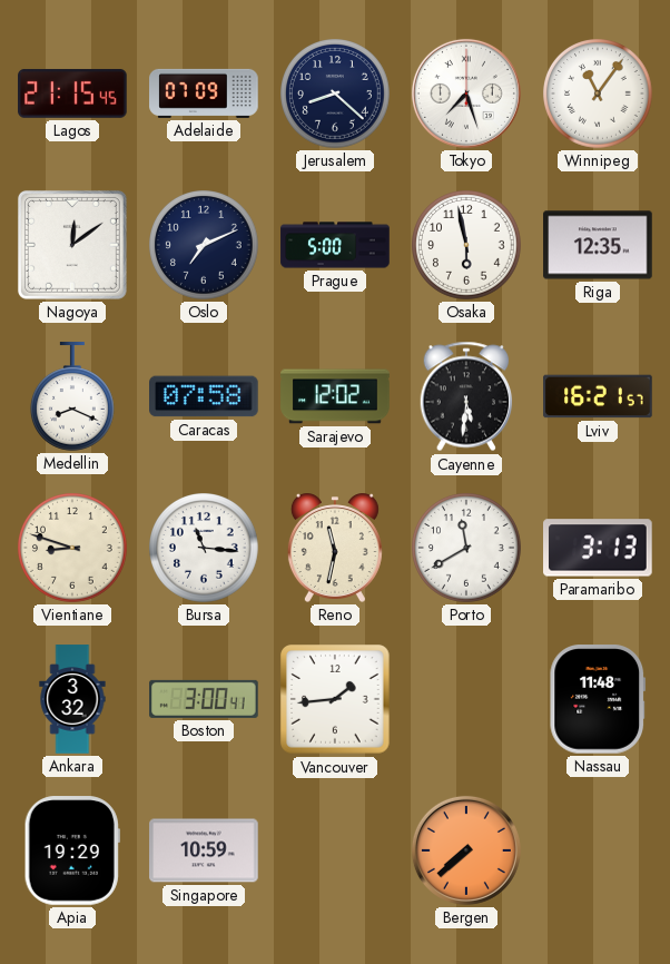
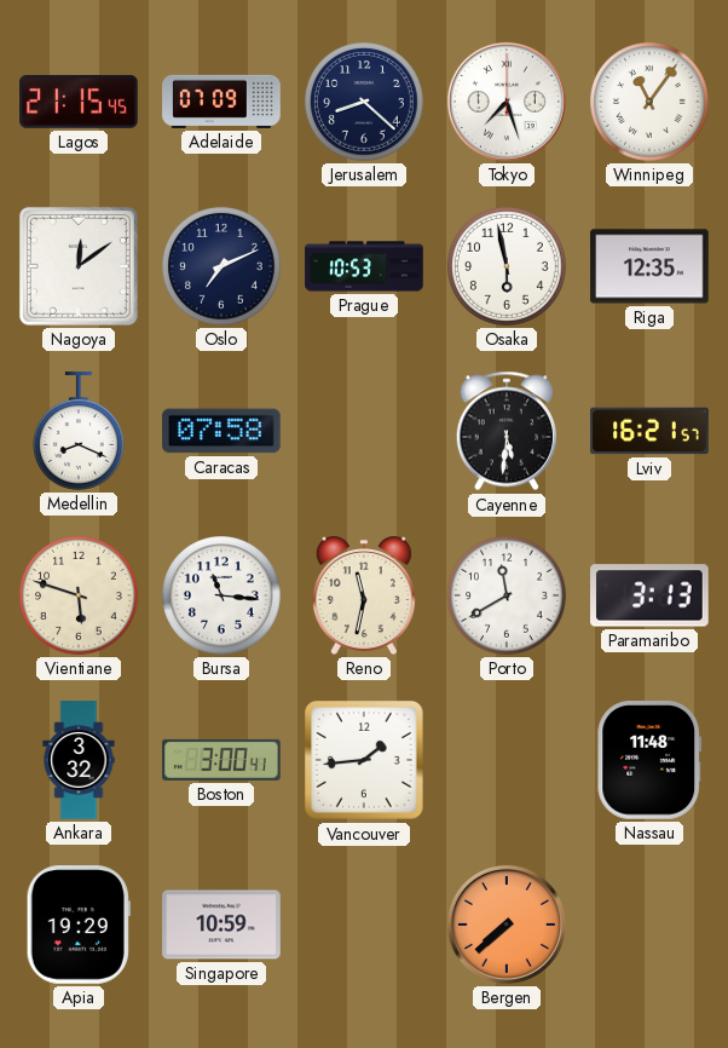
Prague: 5:00 -> 10:53
Sarajevo: 12:02 -> none
Vientiane: 8:48 -> 5:48
